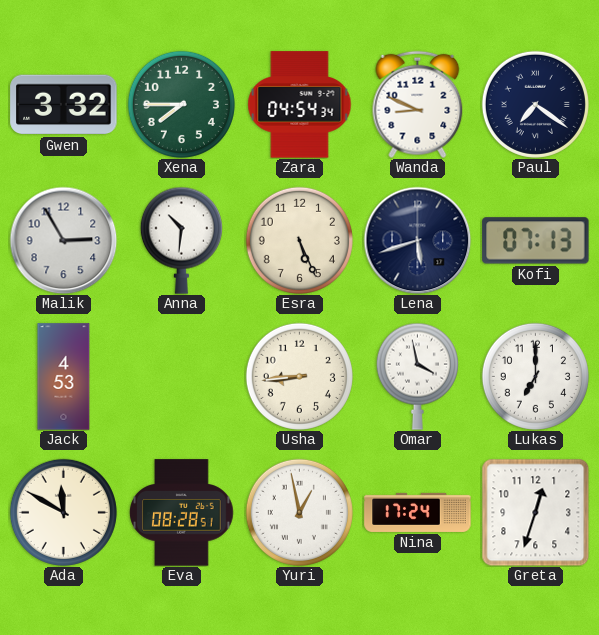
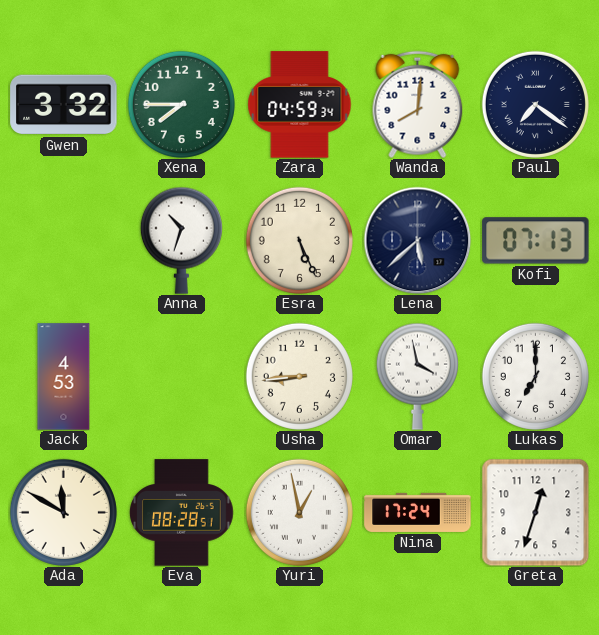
Zara: 04:54 -> 04:59
Wanda: 8:49 -> 8:01
Malik: 2:55 -> none
Anna: 10:31 -> 10:33
Lena: 5:42 -> 5:38
